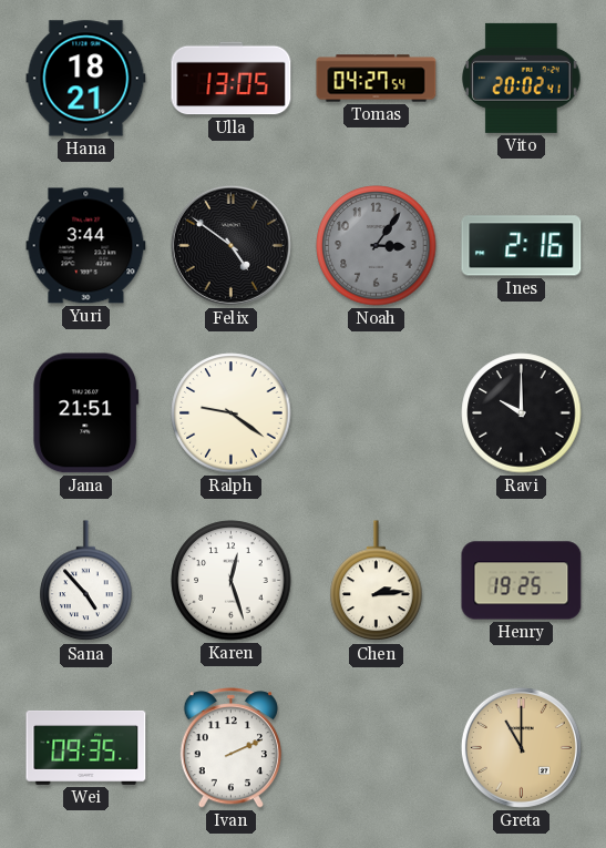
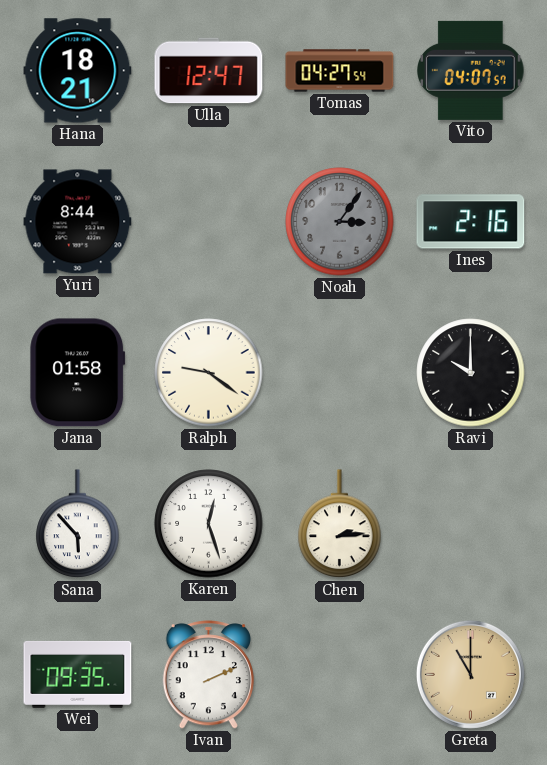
Ulla: 13:05 -> 12:47
Vito: 20:02 -> 04:07
Yuri: 3:44 -> 8:44
Felix: 4:51 -> none
Jana: 21:51 -> 01:58
Sana: 4:53 -> 5:53
Henry: 19:25 -> none
